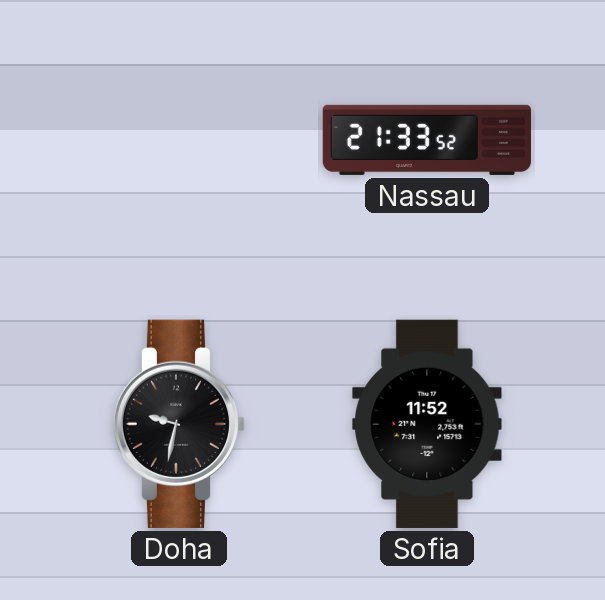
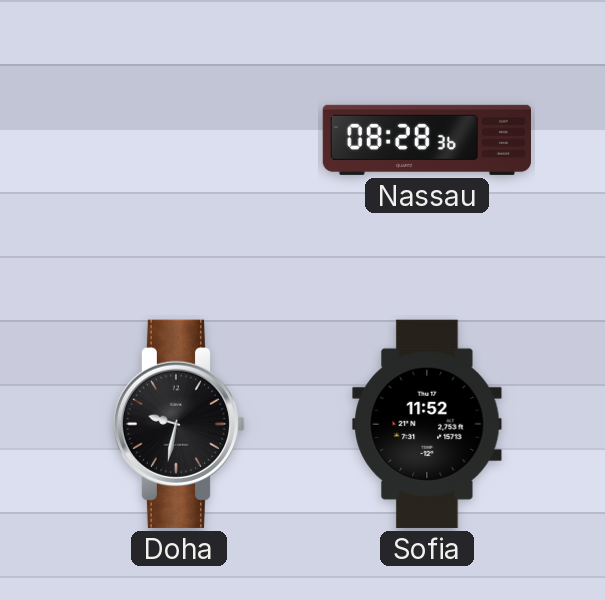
Nassau: 21:33 -> 08:28
